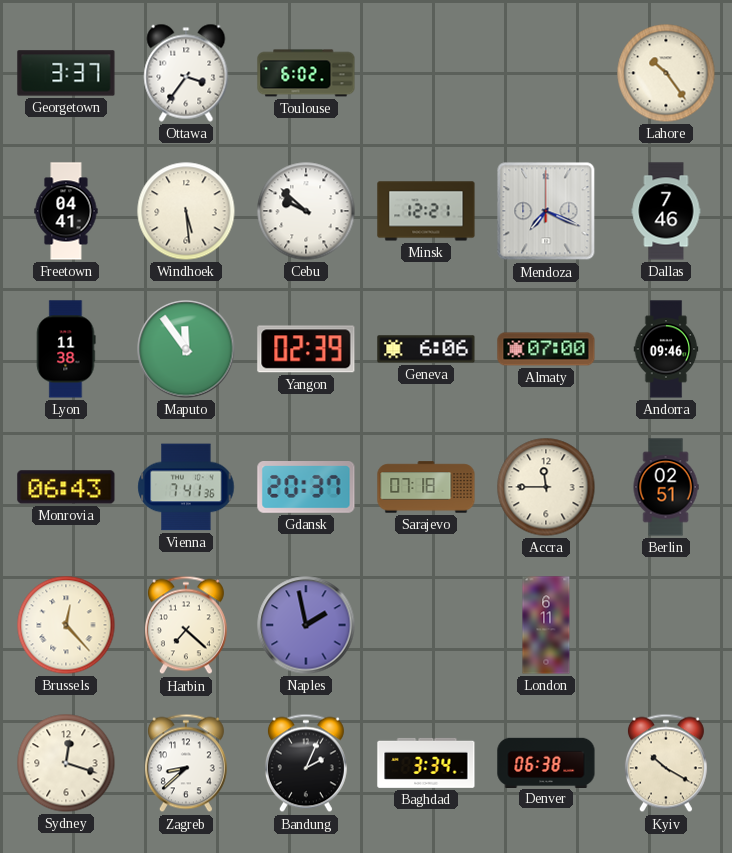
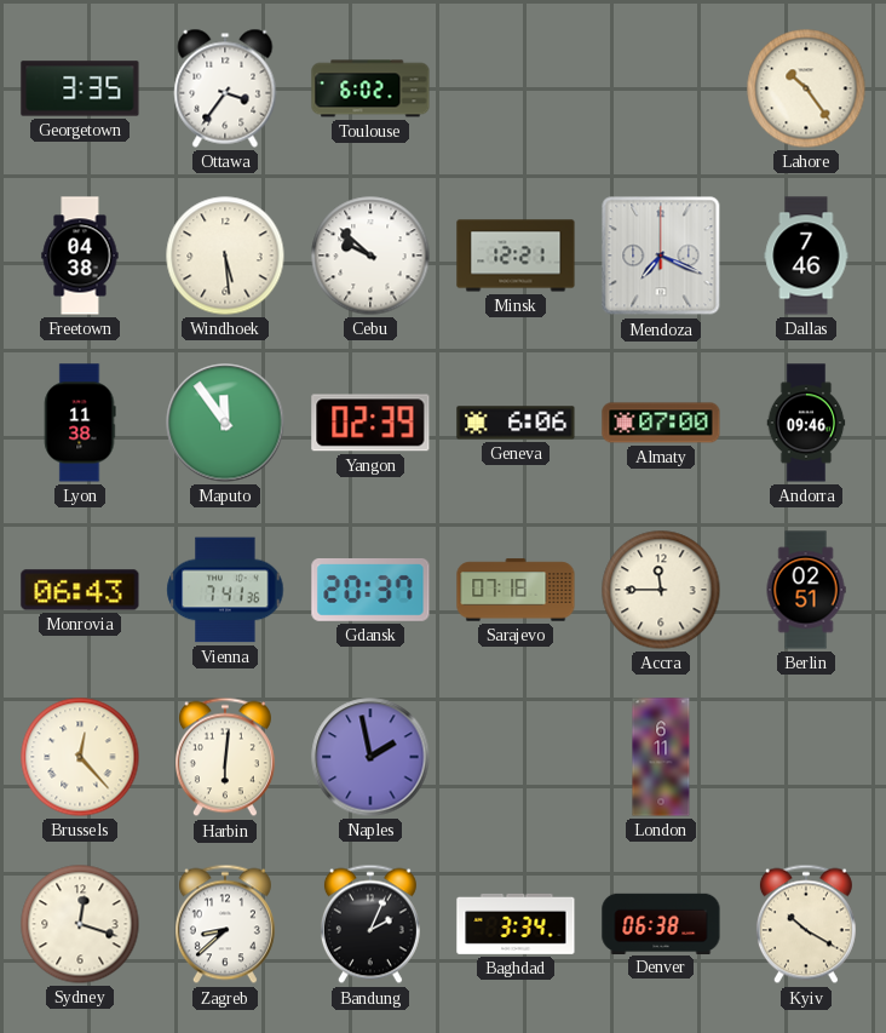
Georgetown: 3:37 -> 3:35
Freetown: 04:41 -> 04:38
Harbin: 7:22 -> 6:01
